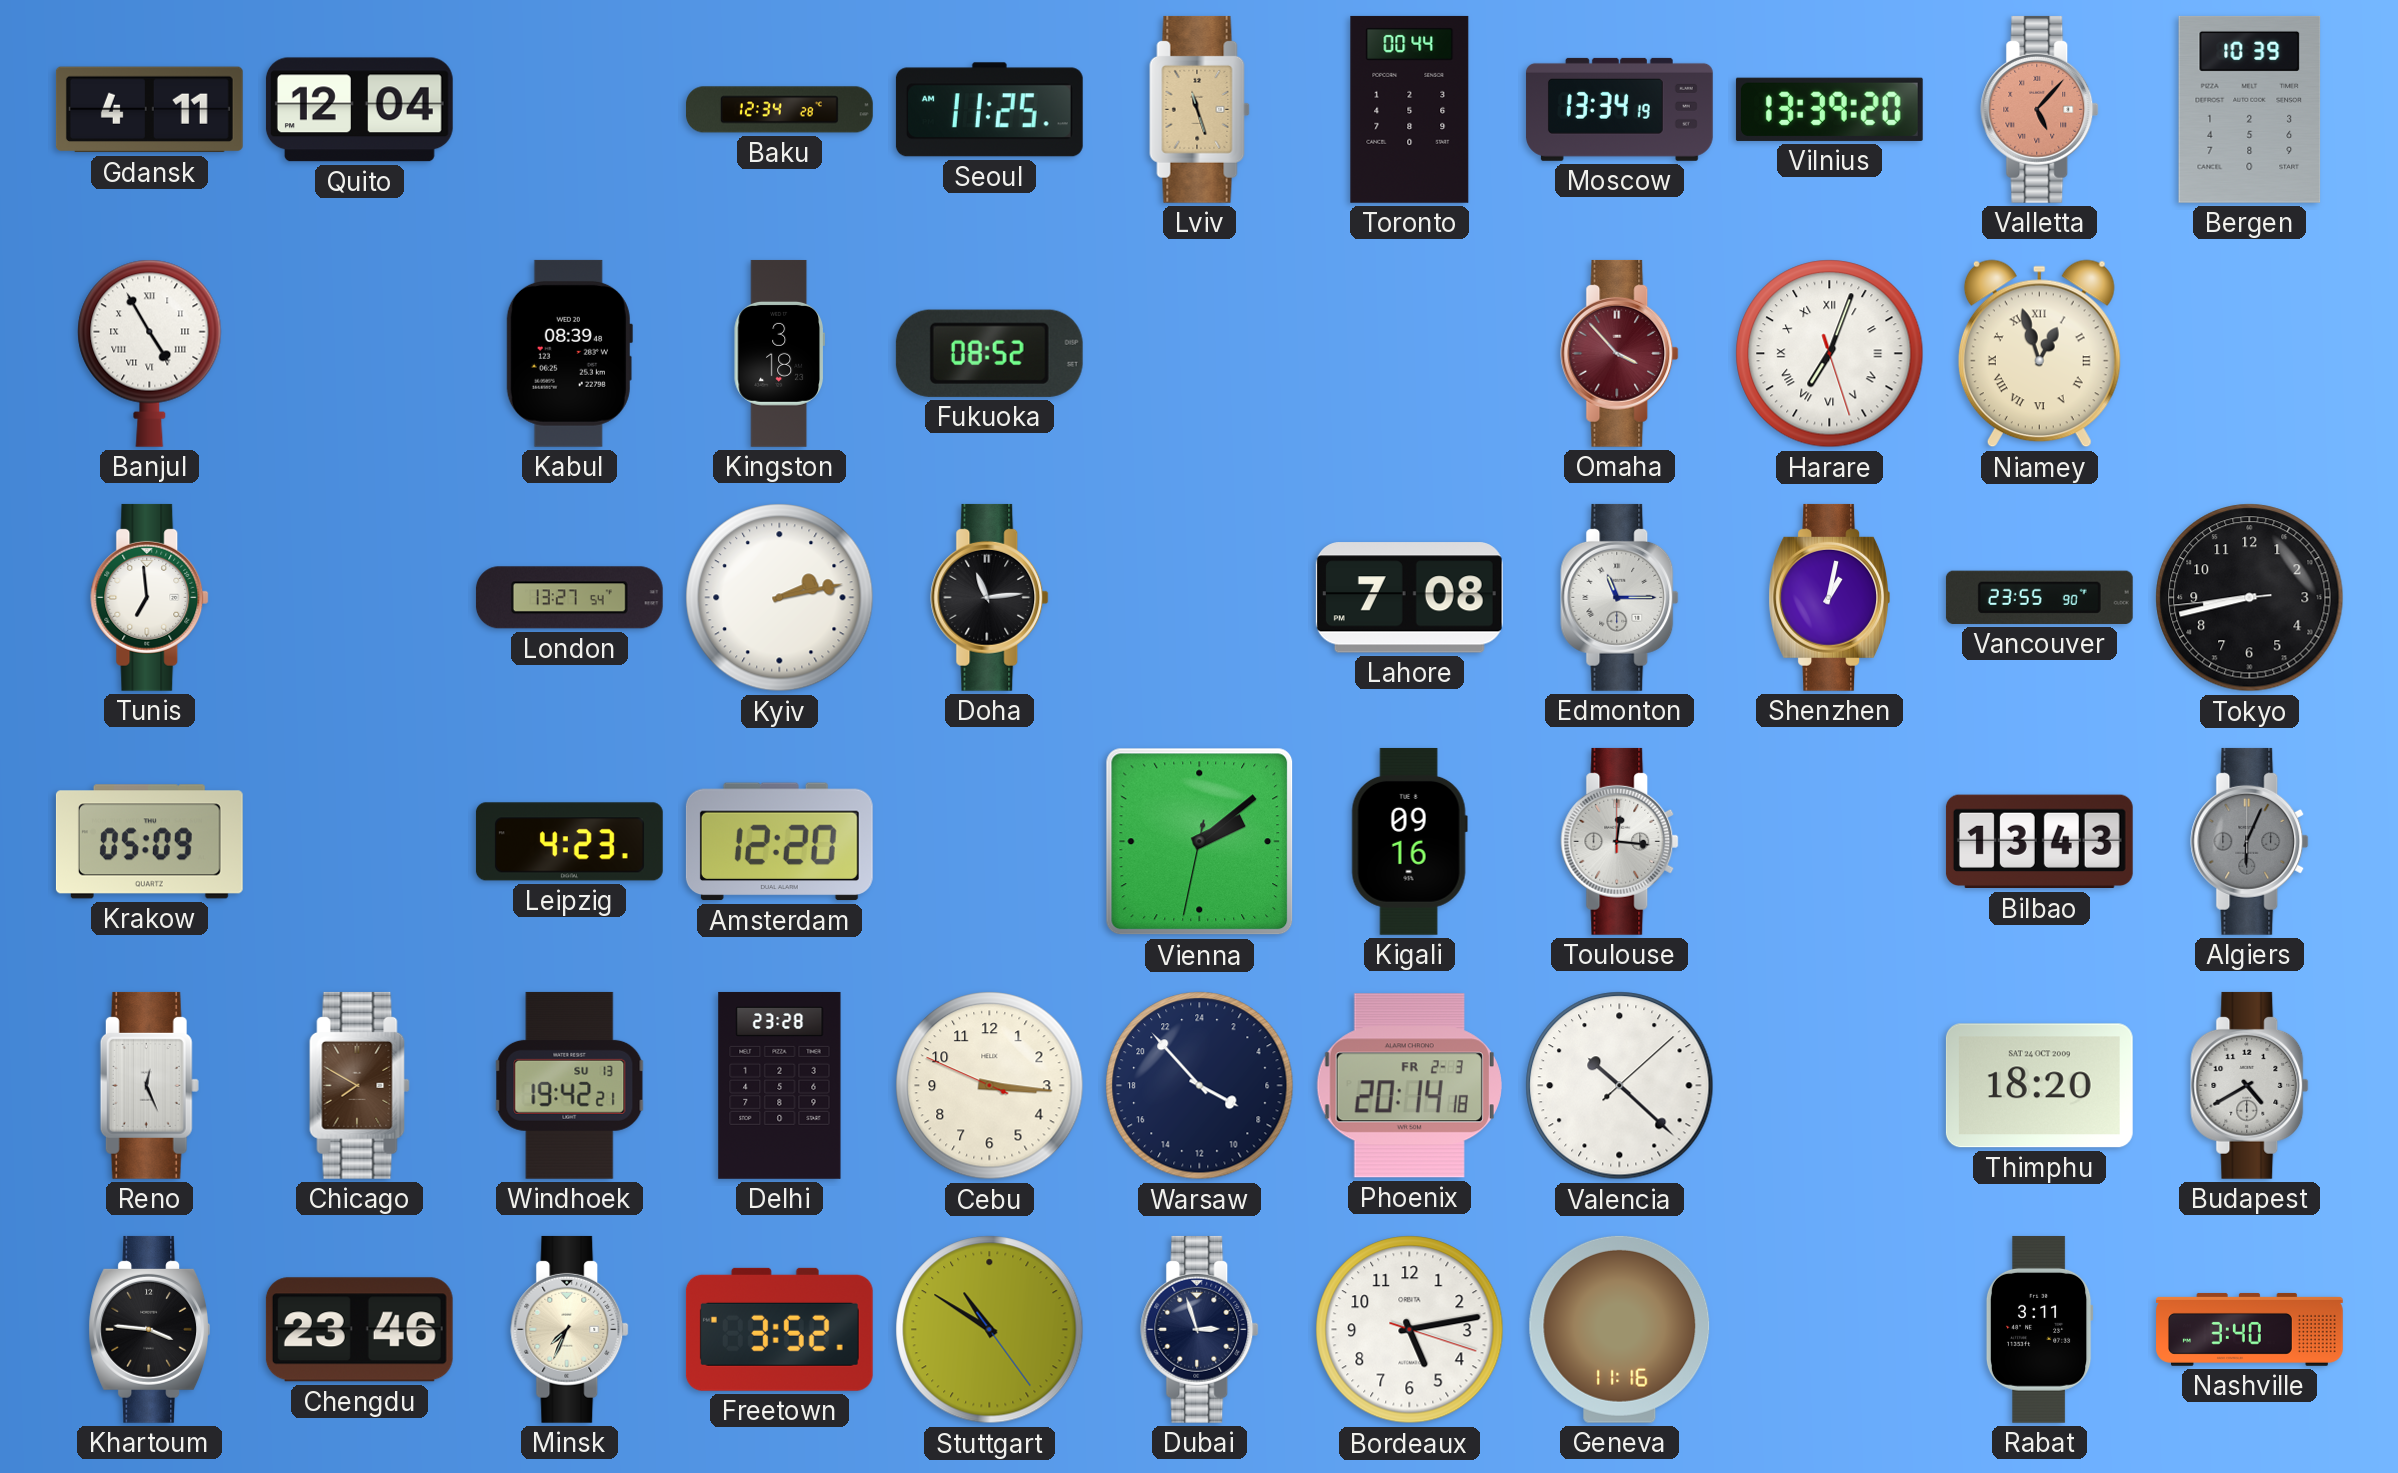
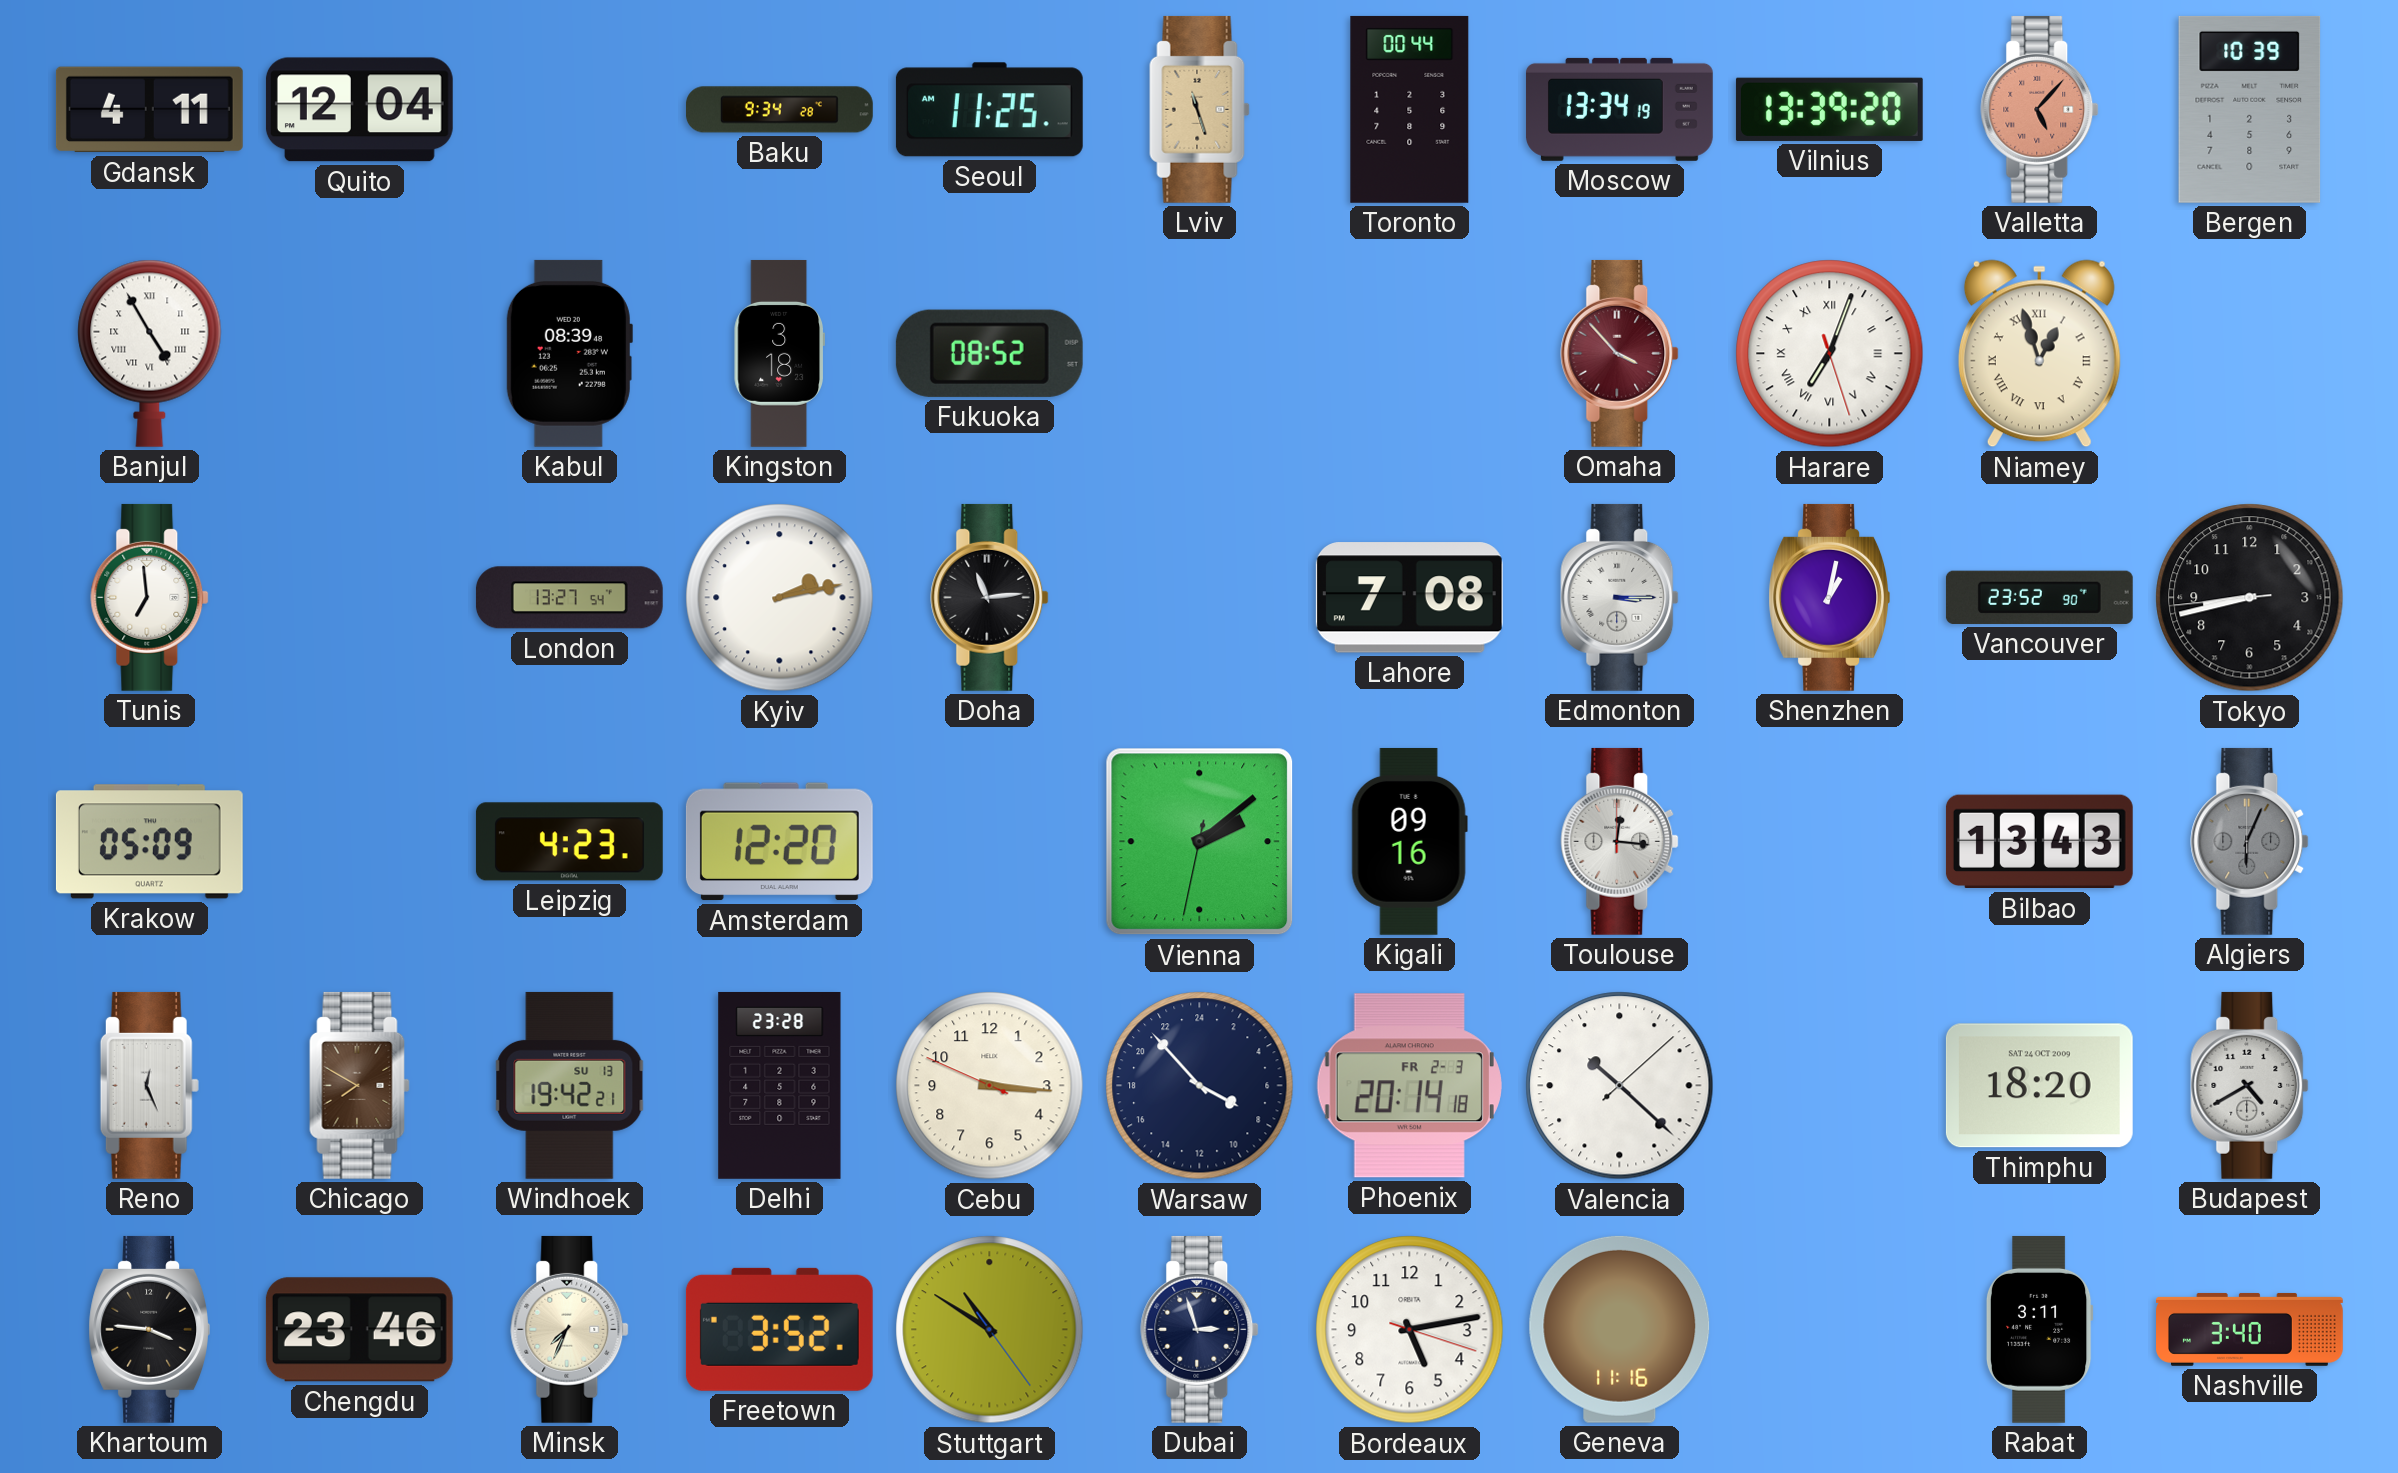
Baku: 12:34 -> 9:34
Edmonton: 11:15 -> 3:15
Vancouver: 23:55 -> 23:52
